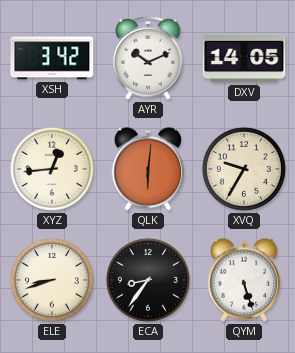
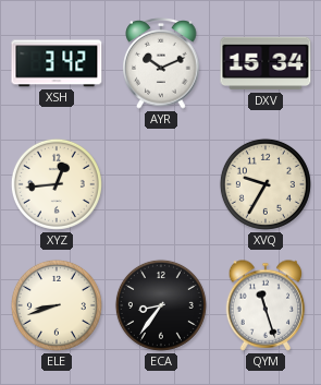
DXV: 14:05 -> 15:34
QLK: 6:01 -> none
QYM: 5:27 -> 11:27
